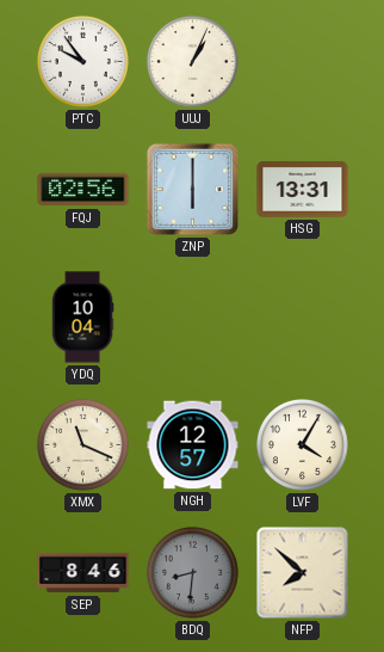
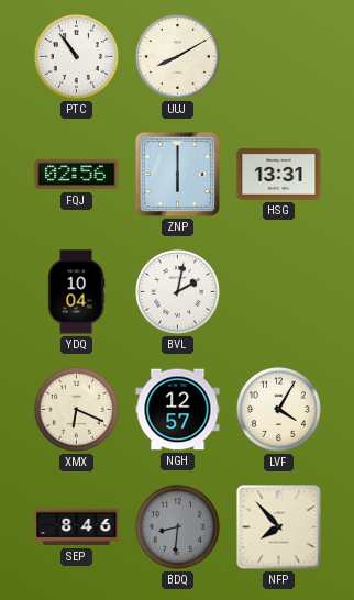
PTC: 9:54 -> 10:54
UUJ: 1:04 -> 8:10
BVL: none -> 2:02
XMX: 11:19 -> 6:19
NFP: 7:52 -> 7:53
